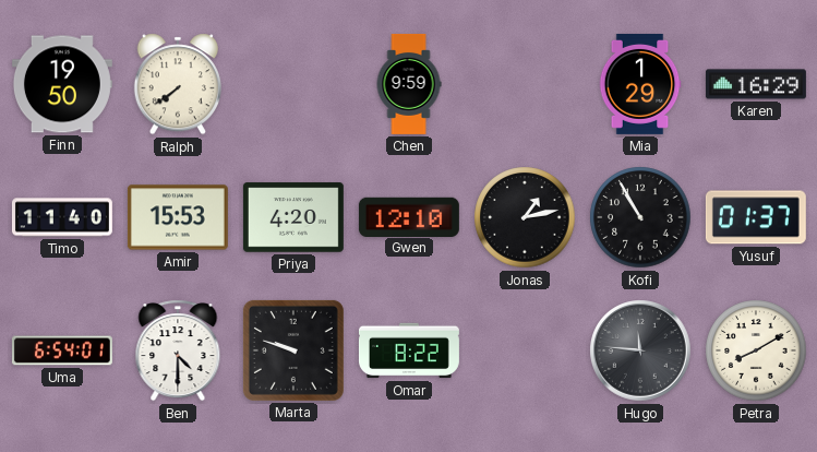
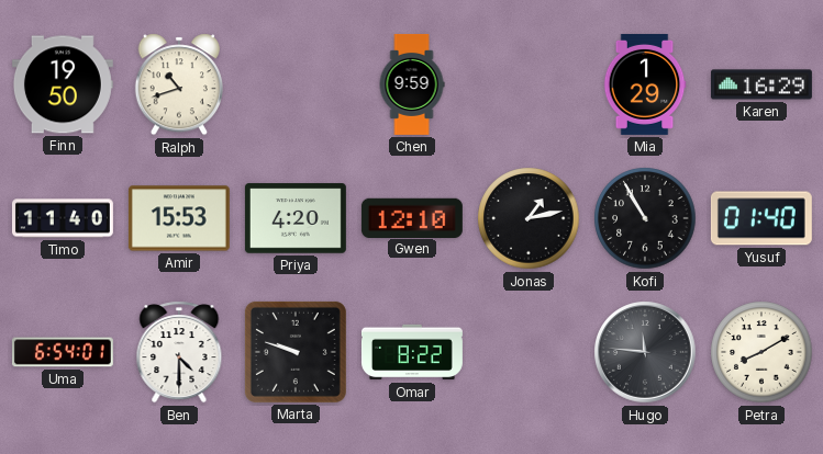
Ralph: 7:39 -> 10:42
Yusuf: 01:37 -> 01:40
